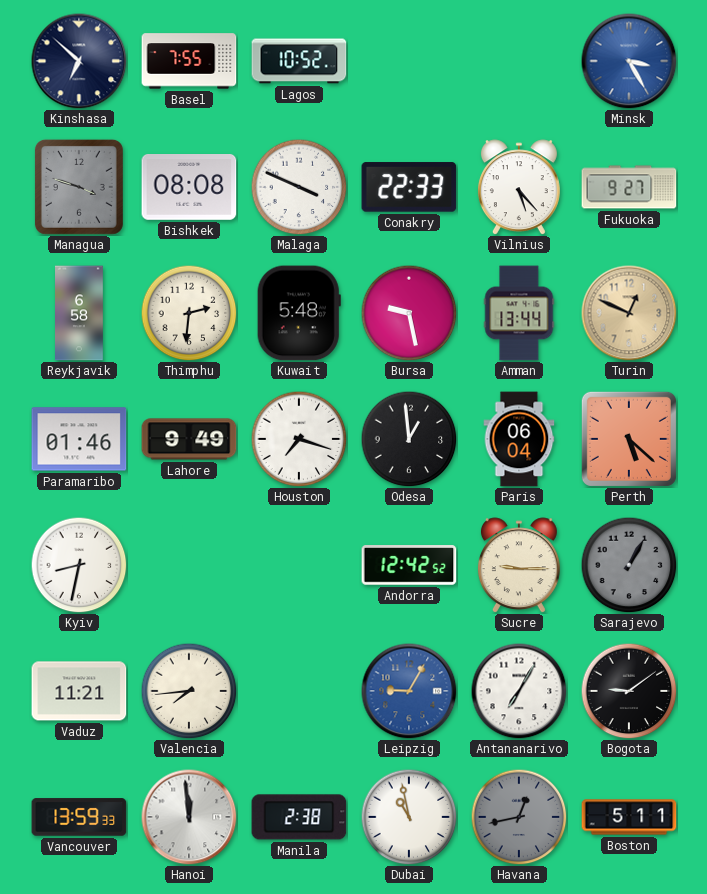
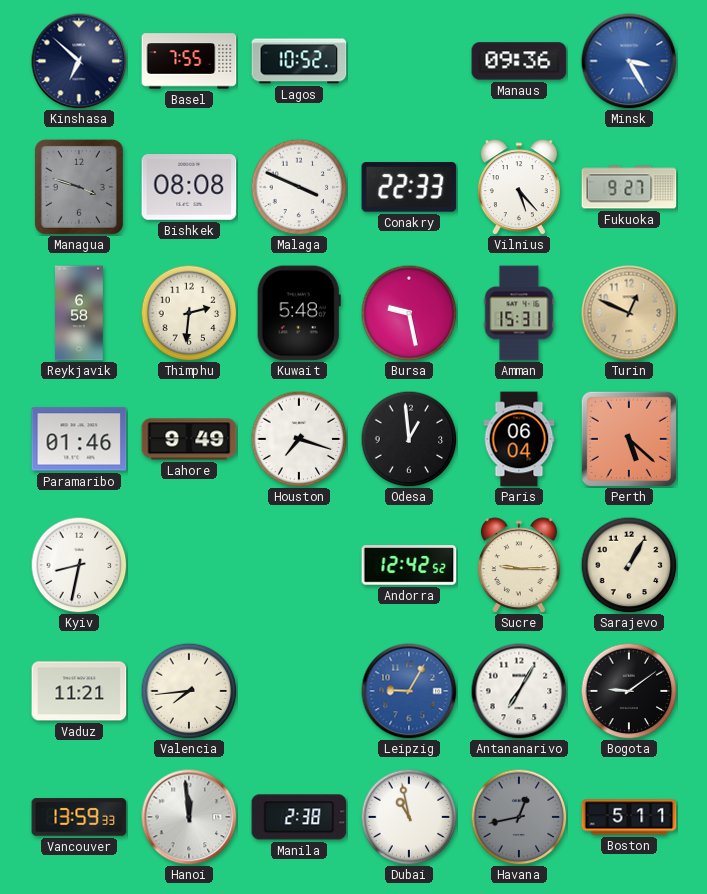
Manaus: none -> 09:36
Amman: 13:44 -> 15:31
Sarajevo dial: grey -> cream
